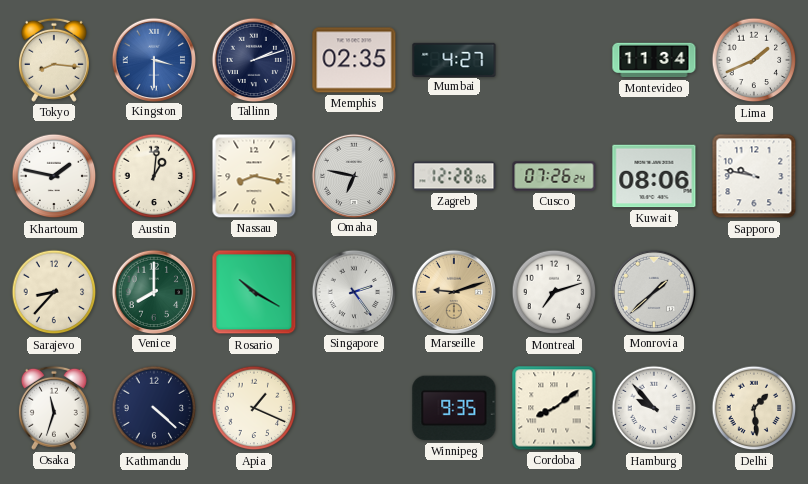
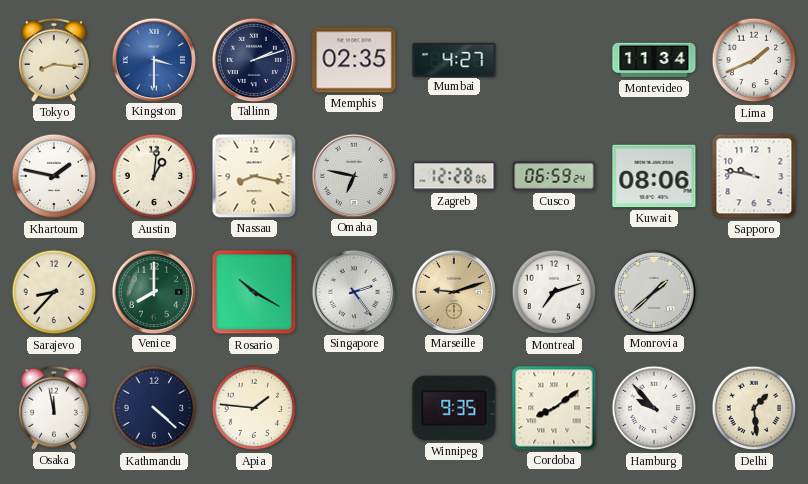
Cusco: 07:26 -> 06:59
Osaka: 11:33 -> 11:58
Apia: 1:19 -> 1:46
